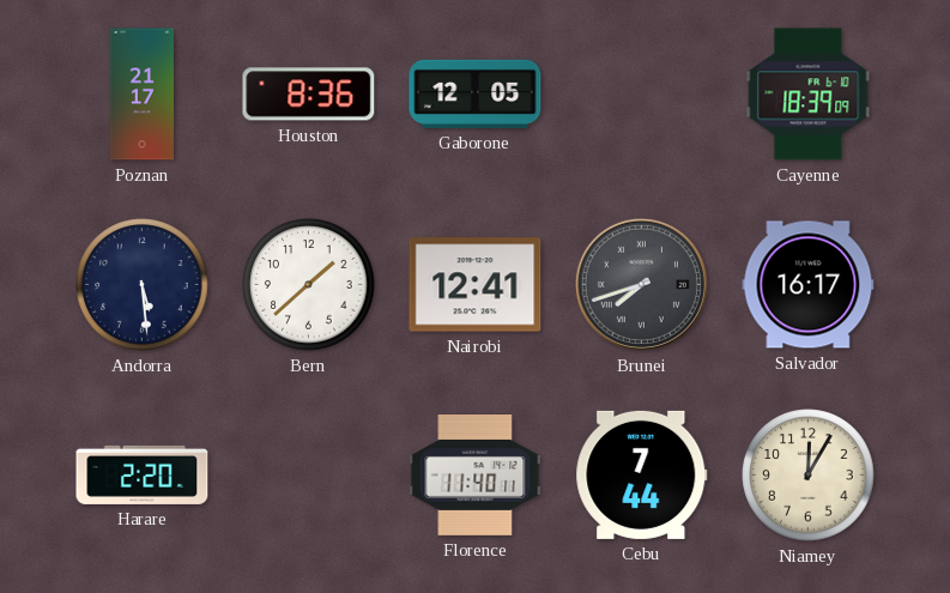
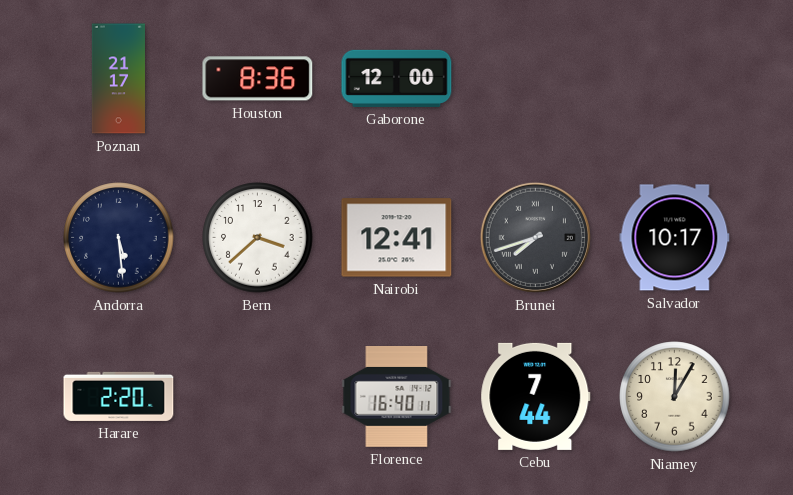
Gaborone: 12:05 -> 12:00
Cayenne: 18:39 -> none
Bern: 1:38 -> 3:38
Salvador: 16:17 -> 10:17
Florence: 11:40 -> 16:40
